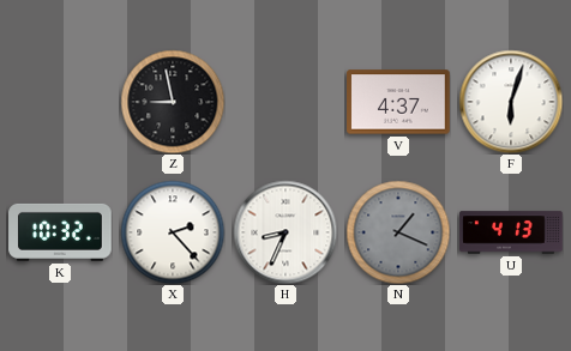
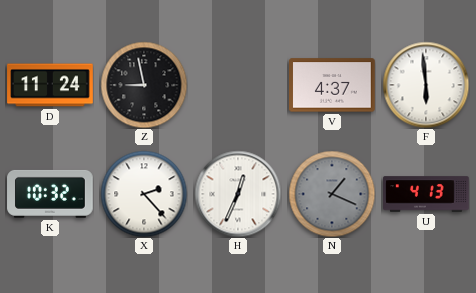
D: none -> 11:24
F: 6:03 -> 5:59
H: 8:34 -> 12:34
